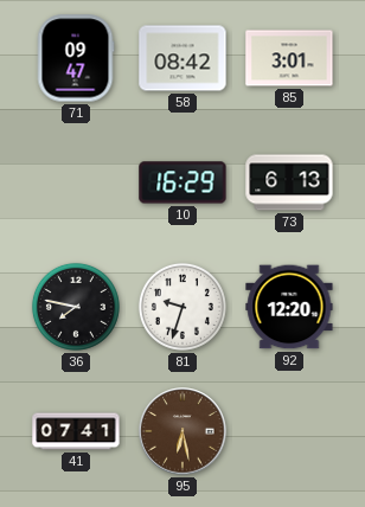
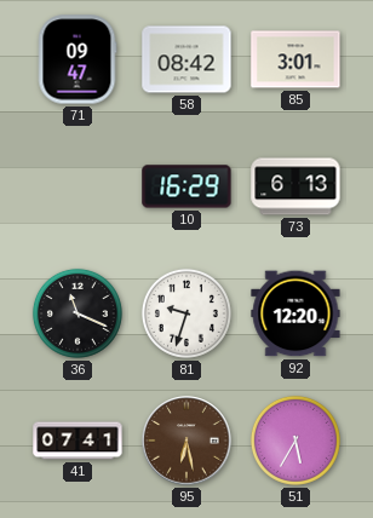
36: 7:47 -> 11:19
51: none -> 5:35
